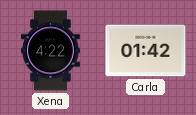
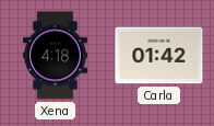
Xena: 4:22 -> 4:18
